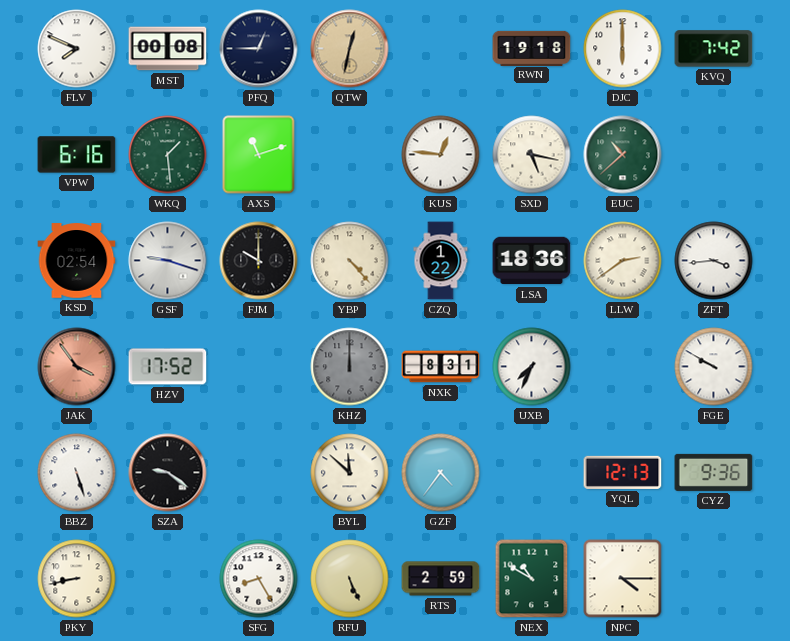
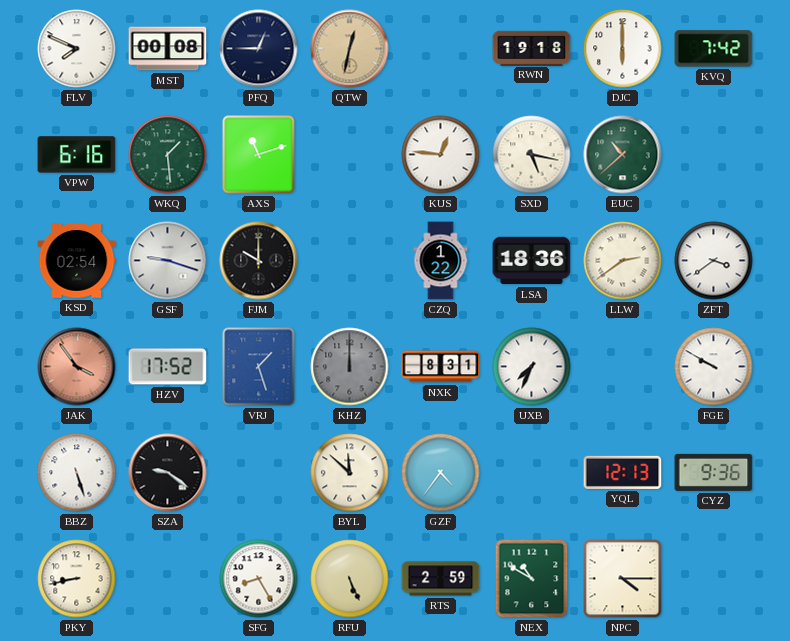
YBP: 4:23 -> none
ZFT: 3:44 -> 3:39
VRJ: none -> 1:27
